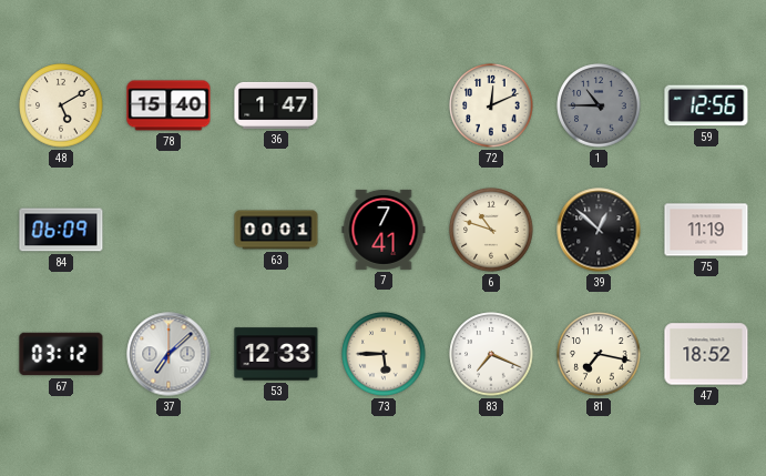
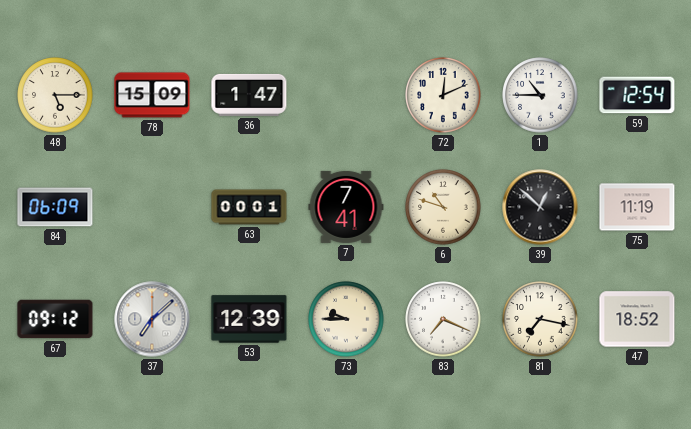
48: 5:10 -> 5:15
78: 15:40 -> 15:09
1 dial: grey -> white
59: 12:56 -> 12:54
67: 03:12 -> 09:12
53: 12:33 -> 12:39
73: 5:45 -> 9:45
